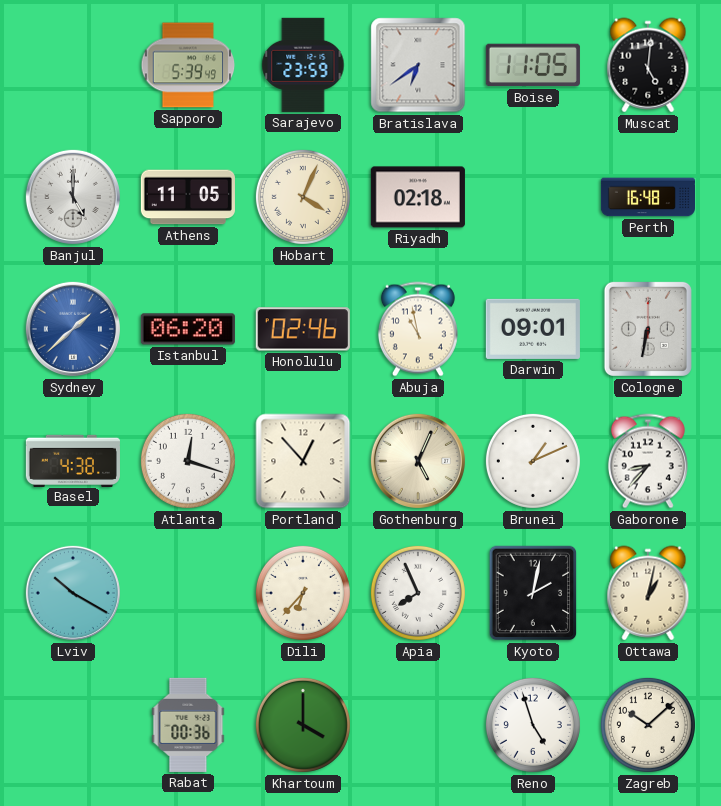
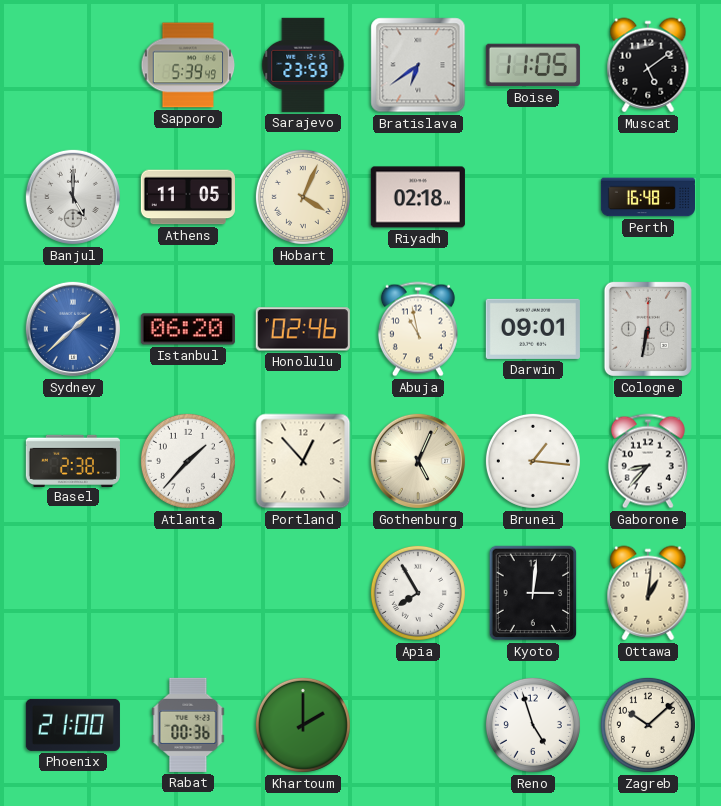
Muscat: 5:01 -> 5:09
Basel: 4:38 -> 2:38
Atlanta: 12:18 -> 1:37
Brunei: 1:11 -> 1:16
Lviv: 10:20 -> none
Dili: 6:37 -> none
Apia: 7:56 -> 7:55
Kyoto: 2:02 -> 3:01
Ottawa: 1:02 -> 1:01
Phoenix: none -> 21:00
Khartoum: 4:00 -> 2:00
